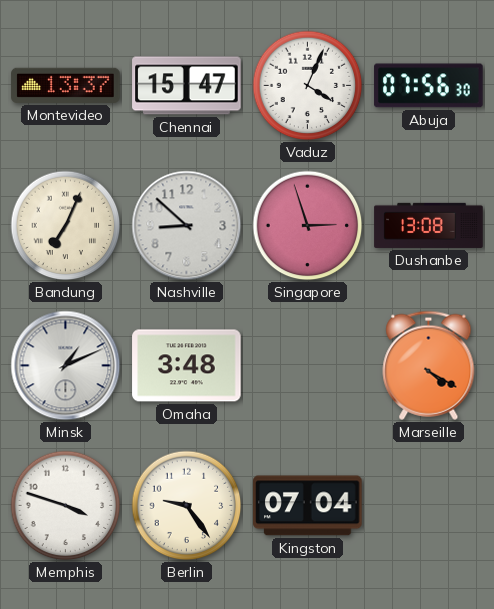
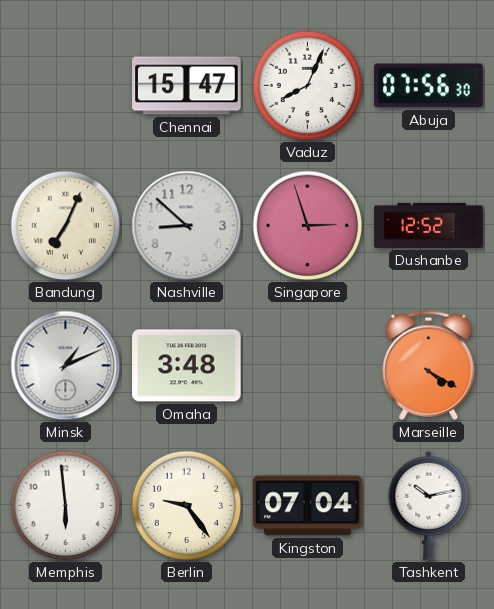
Montevideo: 13:37 -> none
Vaduz: 4:04 -> 8:04
Dushanbe: 13:08 -> 12:52
Memphis: 3:48 -> 5:59
Tashkent: none -> 10:13
